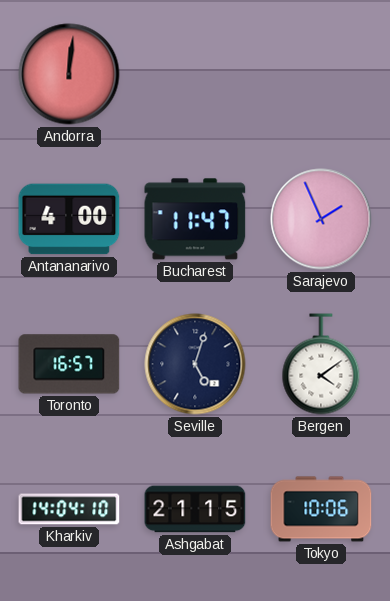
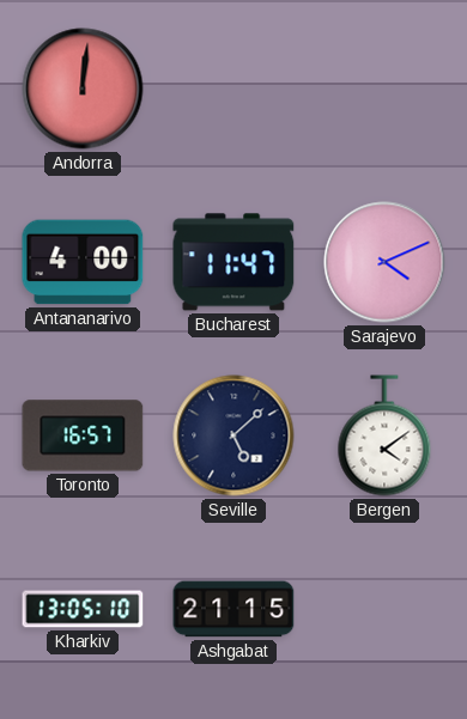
Sarajevo: 1:56 -> 4:11
Seville: 5:03 -> 5:08
Kharkiv: 14:04 -> 13:05
Tokyo: 10:06 -> none
